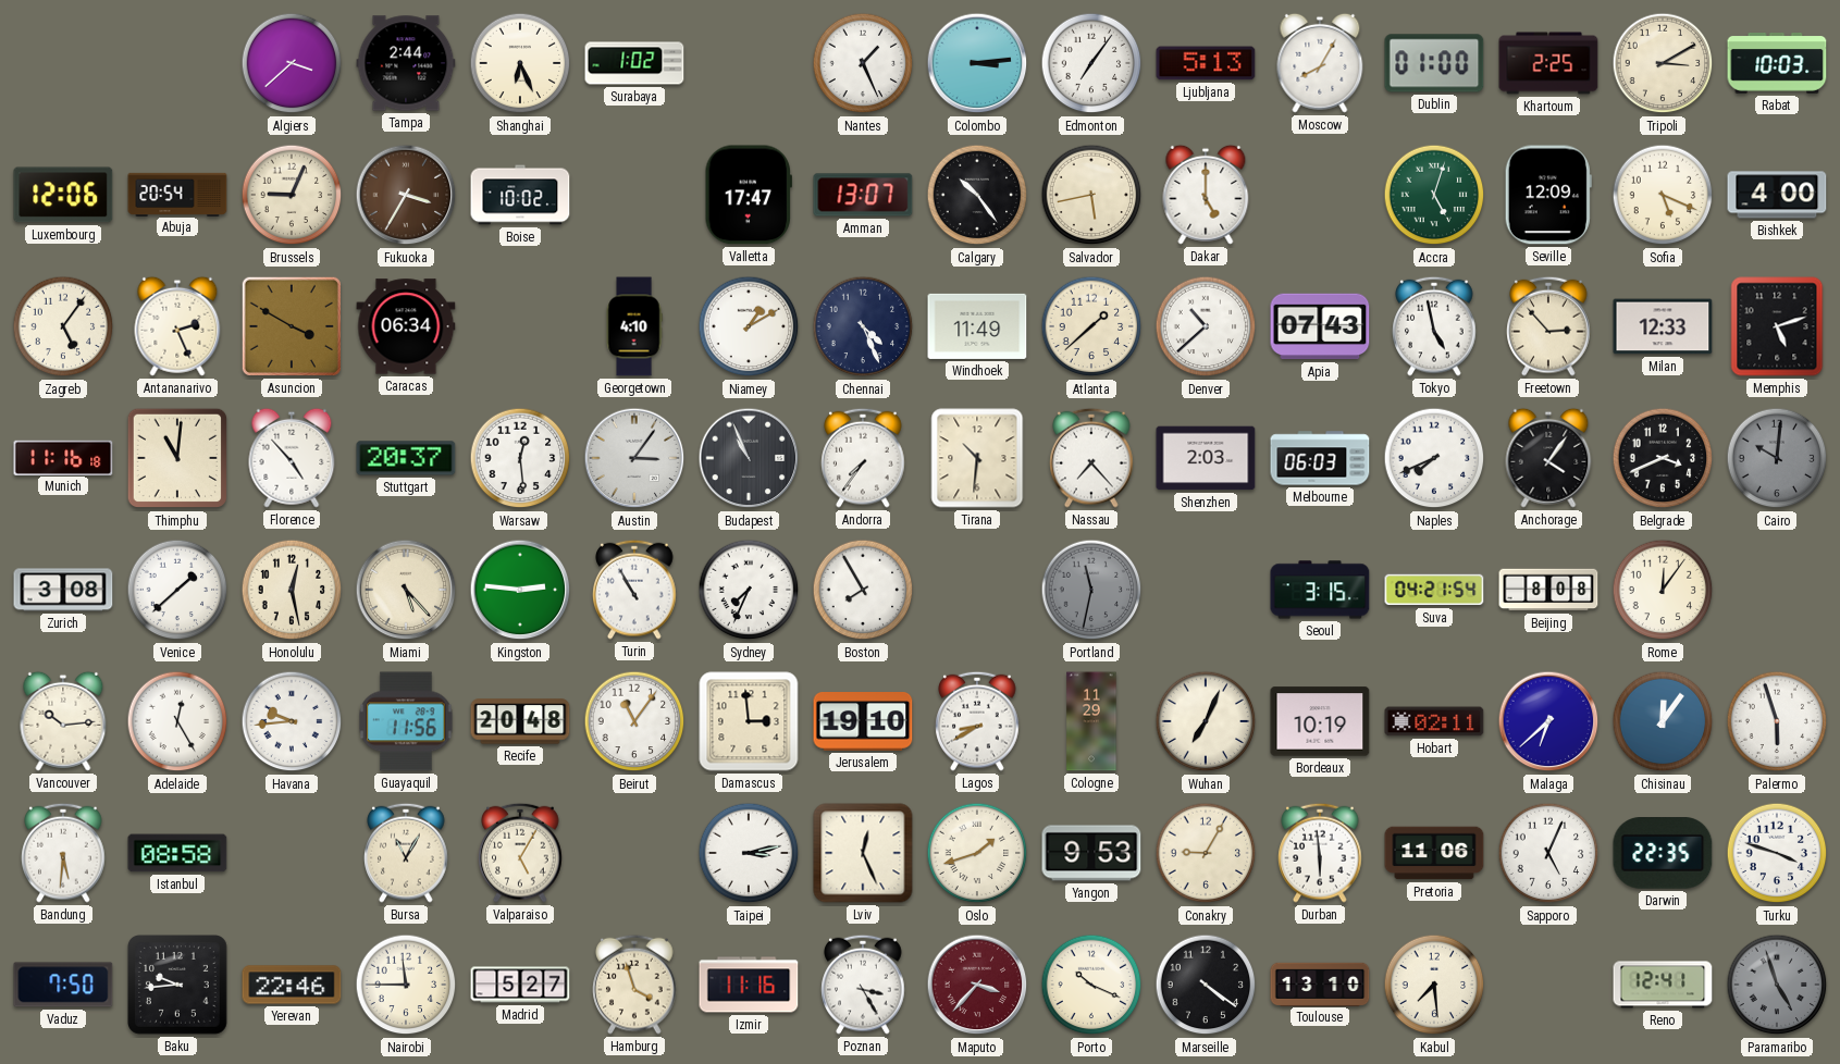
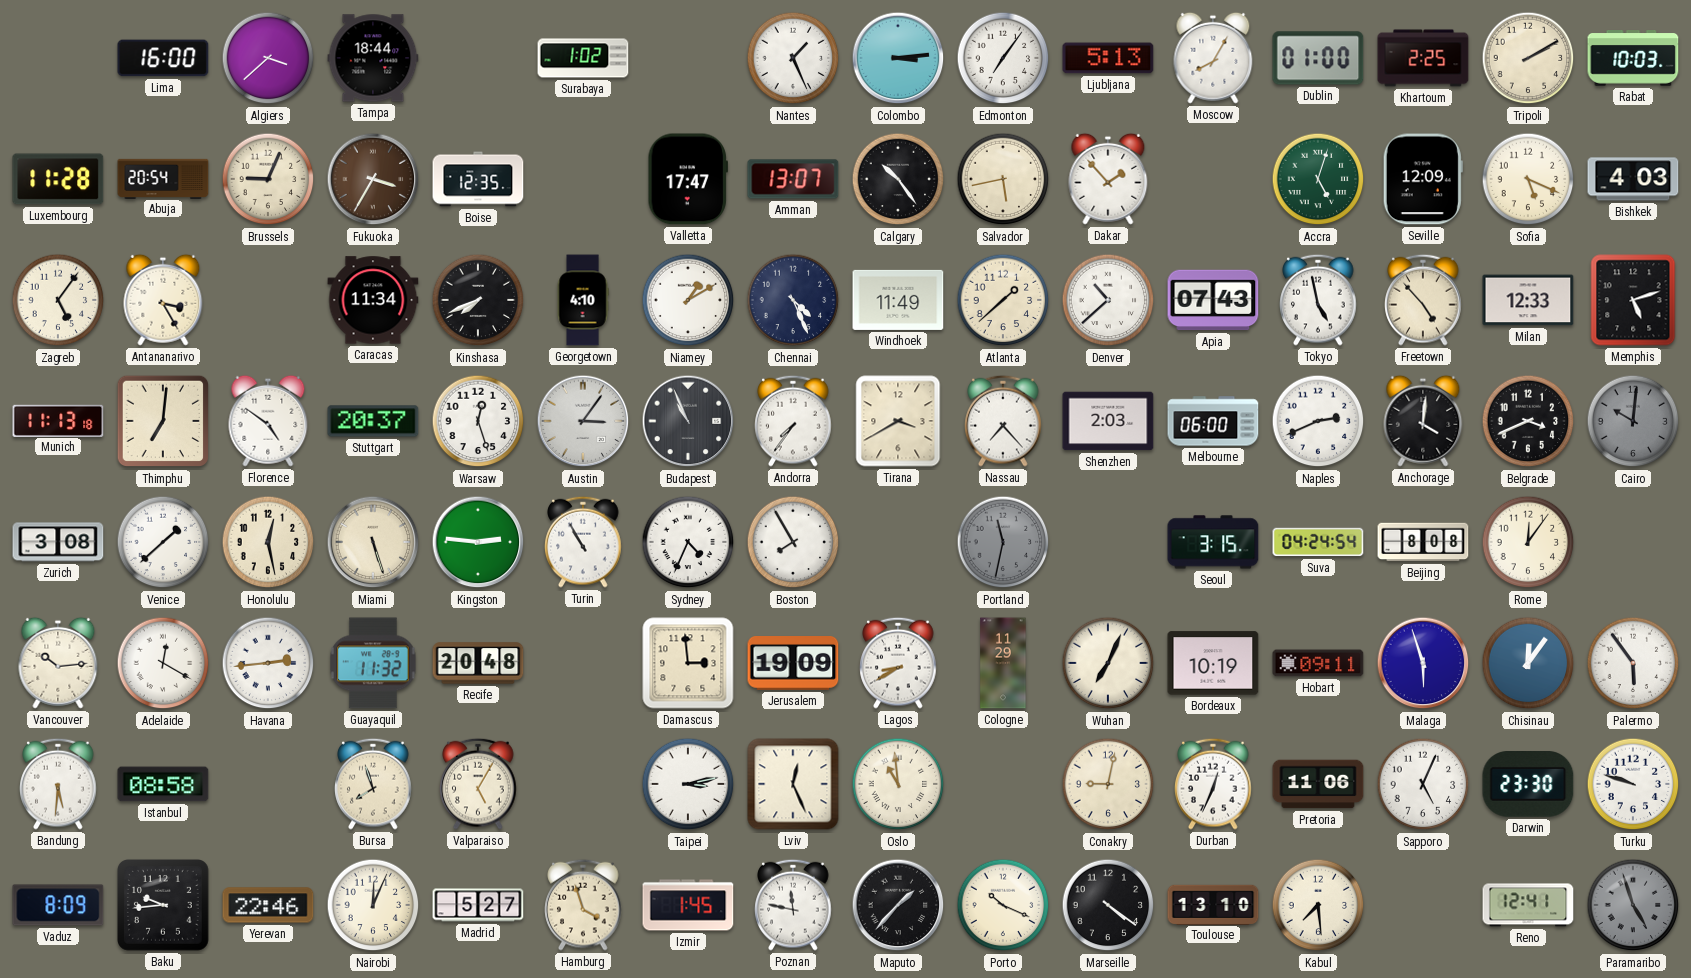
Lima: none -> 16:00
Tampa: 2:44 -> 18:44
Shanghai: 6:26 -> none
Tripoli: 3:10 -> 2:10
Luxembourg: 12:06 -> 11:28
Boise: 10:02 -> 12:35
Dakar: 5:00 -> 1:53
Bishkek: 4:00 -> 4:03
Antananarivo: 2:26 -> 3:25
Asuncion: 3:50 -> none
Caracas: 06:34 -> 11:34
Kinshasa: none -> 7:41
Freetown: 2:53 -> 4:53
Munich: 11:16 -> 11:13
Thimphu: 11:01 -> 7:01
Florence: 4:53 -> 4:51
Warsaw: 12:29 -> 12:27
Tirana: 10:31 -> 3:40
Melbourne: 06:03 -> 06:00
Naples: 7:41 -> 2:41
Anchorage: 4:06 -> 4:01
Miami: 5:23 -> 5:27
Sydney: 7:34 -> 4:34
Suva: 04:21 -> 04:24
Adelaide: 12:25 -> 12:20
Havana: 9:44 -> 2:44
Guayaquil: 11:56 -> 11:32
Beirut: 11:06 -> none
Jerusalem: 19:10 -> 19:09
Hobart: 02:11 -> 09:11
Malaga: 6:38 -> 5:57
Palermo: 5:57 -> 5:54
Bursa: 11:05 -> 7:57
Oslo: 1:42 -> 10:59
Yangon: 9:53 -> none
Conakry: 9:05 -> 9:02
Durban: 5:59 -> 12:34
Darwin: 22:35 -> 23:30
Turku: 3:48 -> 9:48
Vaduz: 7:50 -> 8:09
Nairobi: 11:45 -> 12:04
Izmir: 11:16 -> 1:45
Poznan: 3:25 -> 11:47
Maputo: 3:37 -> 1:37
Maputo dial: burgundy -> black
